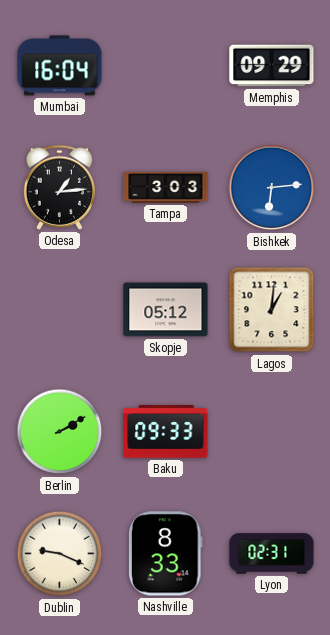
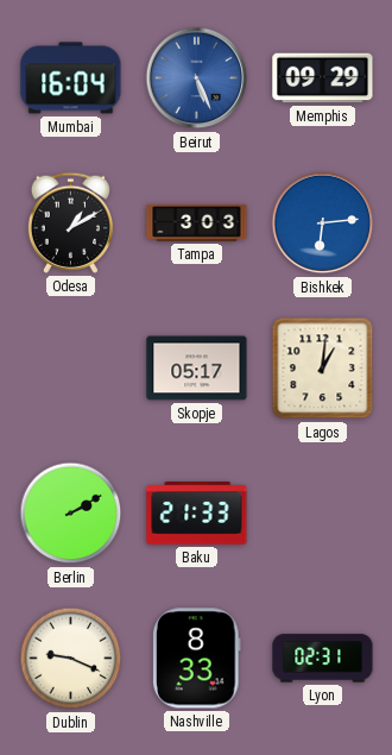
Beirut: none -> 5:26
Odesa: 1:14 -> 1:10
Skopje: 05:12 -> 05:17
Baku: 09:33 -> 21:33
